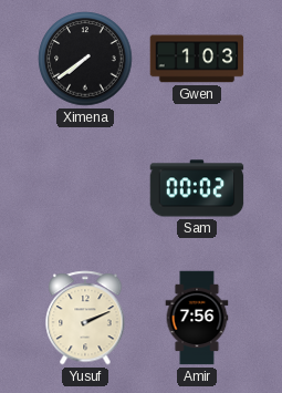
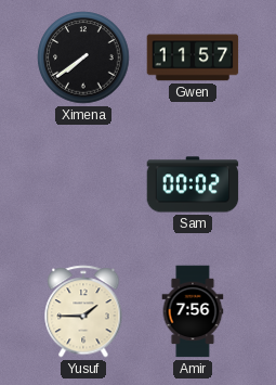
Gwen: 1:03 -> 11:57
Yusuf: 2:11 -> 1:45
